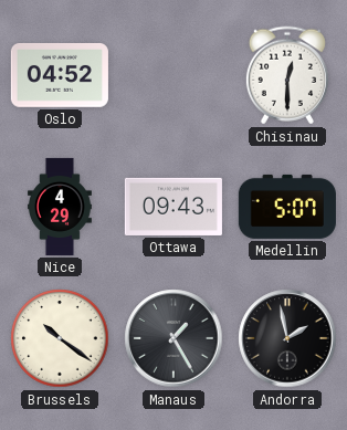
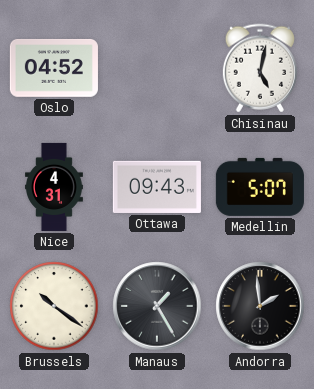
Chisinau: 12:30 -> 5:02
Nice: 4:29 -> 4:31
Andorra: 1:58 -> 1:59
